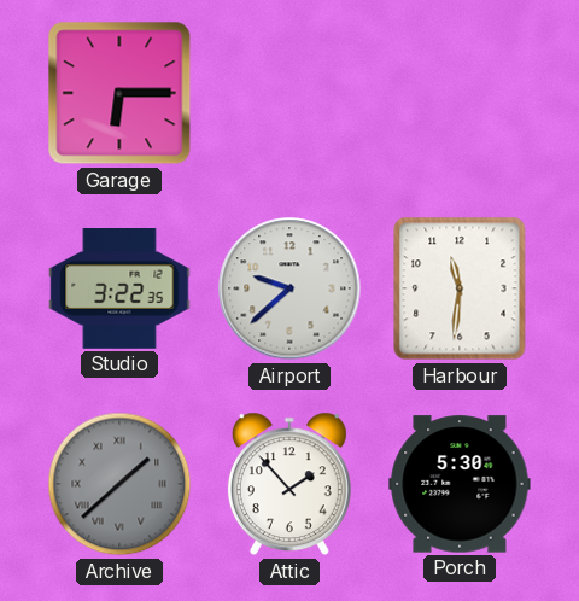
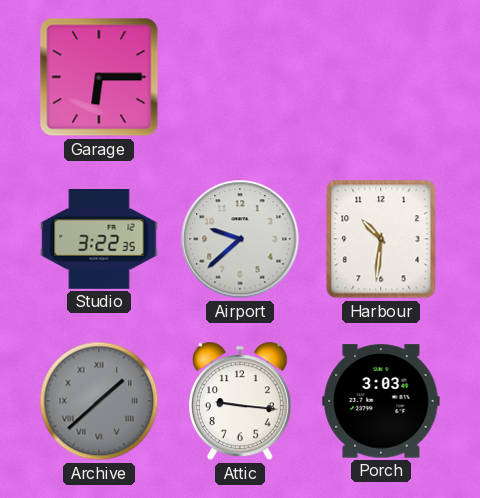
Harbour: 11:31 -> 10:31
Attic: 1:53 -> 9:16
Porch: 5:30 -> 3:03
